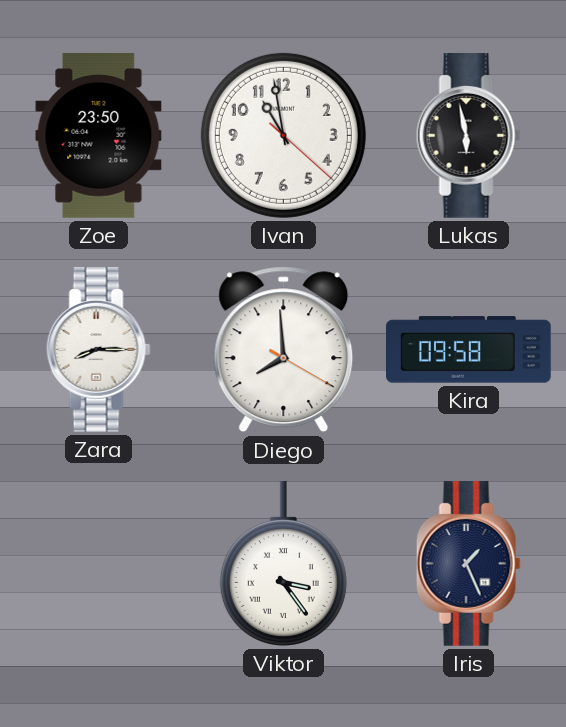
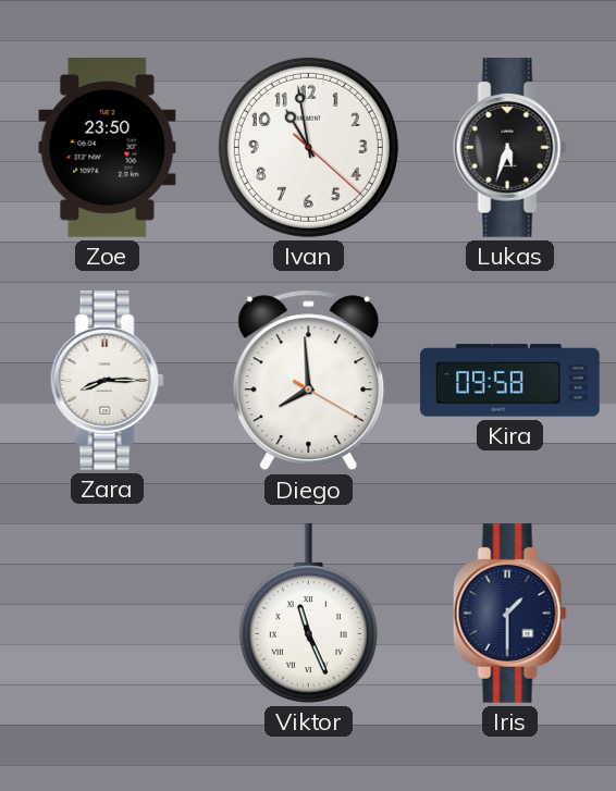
Lukas: 5:58 -> 5:33
Viktor: 3:24 -> 11:26
Iris: 1:26 -> 1:30
